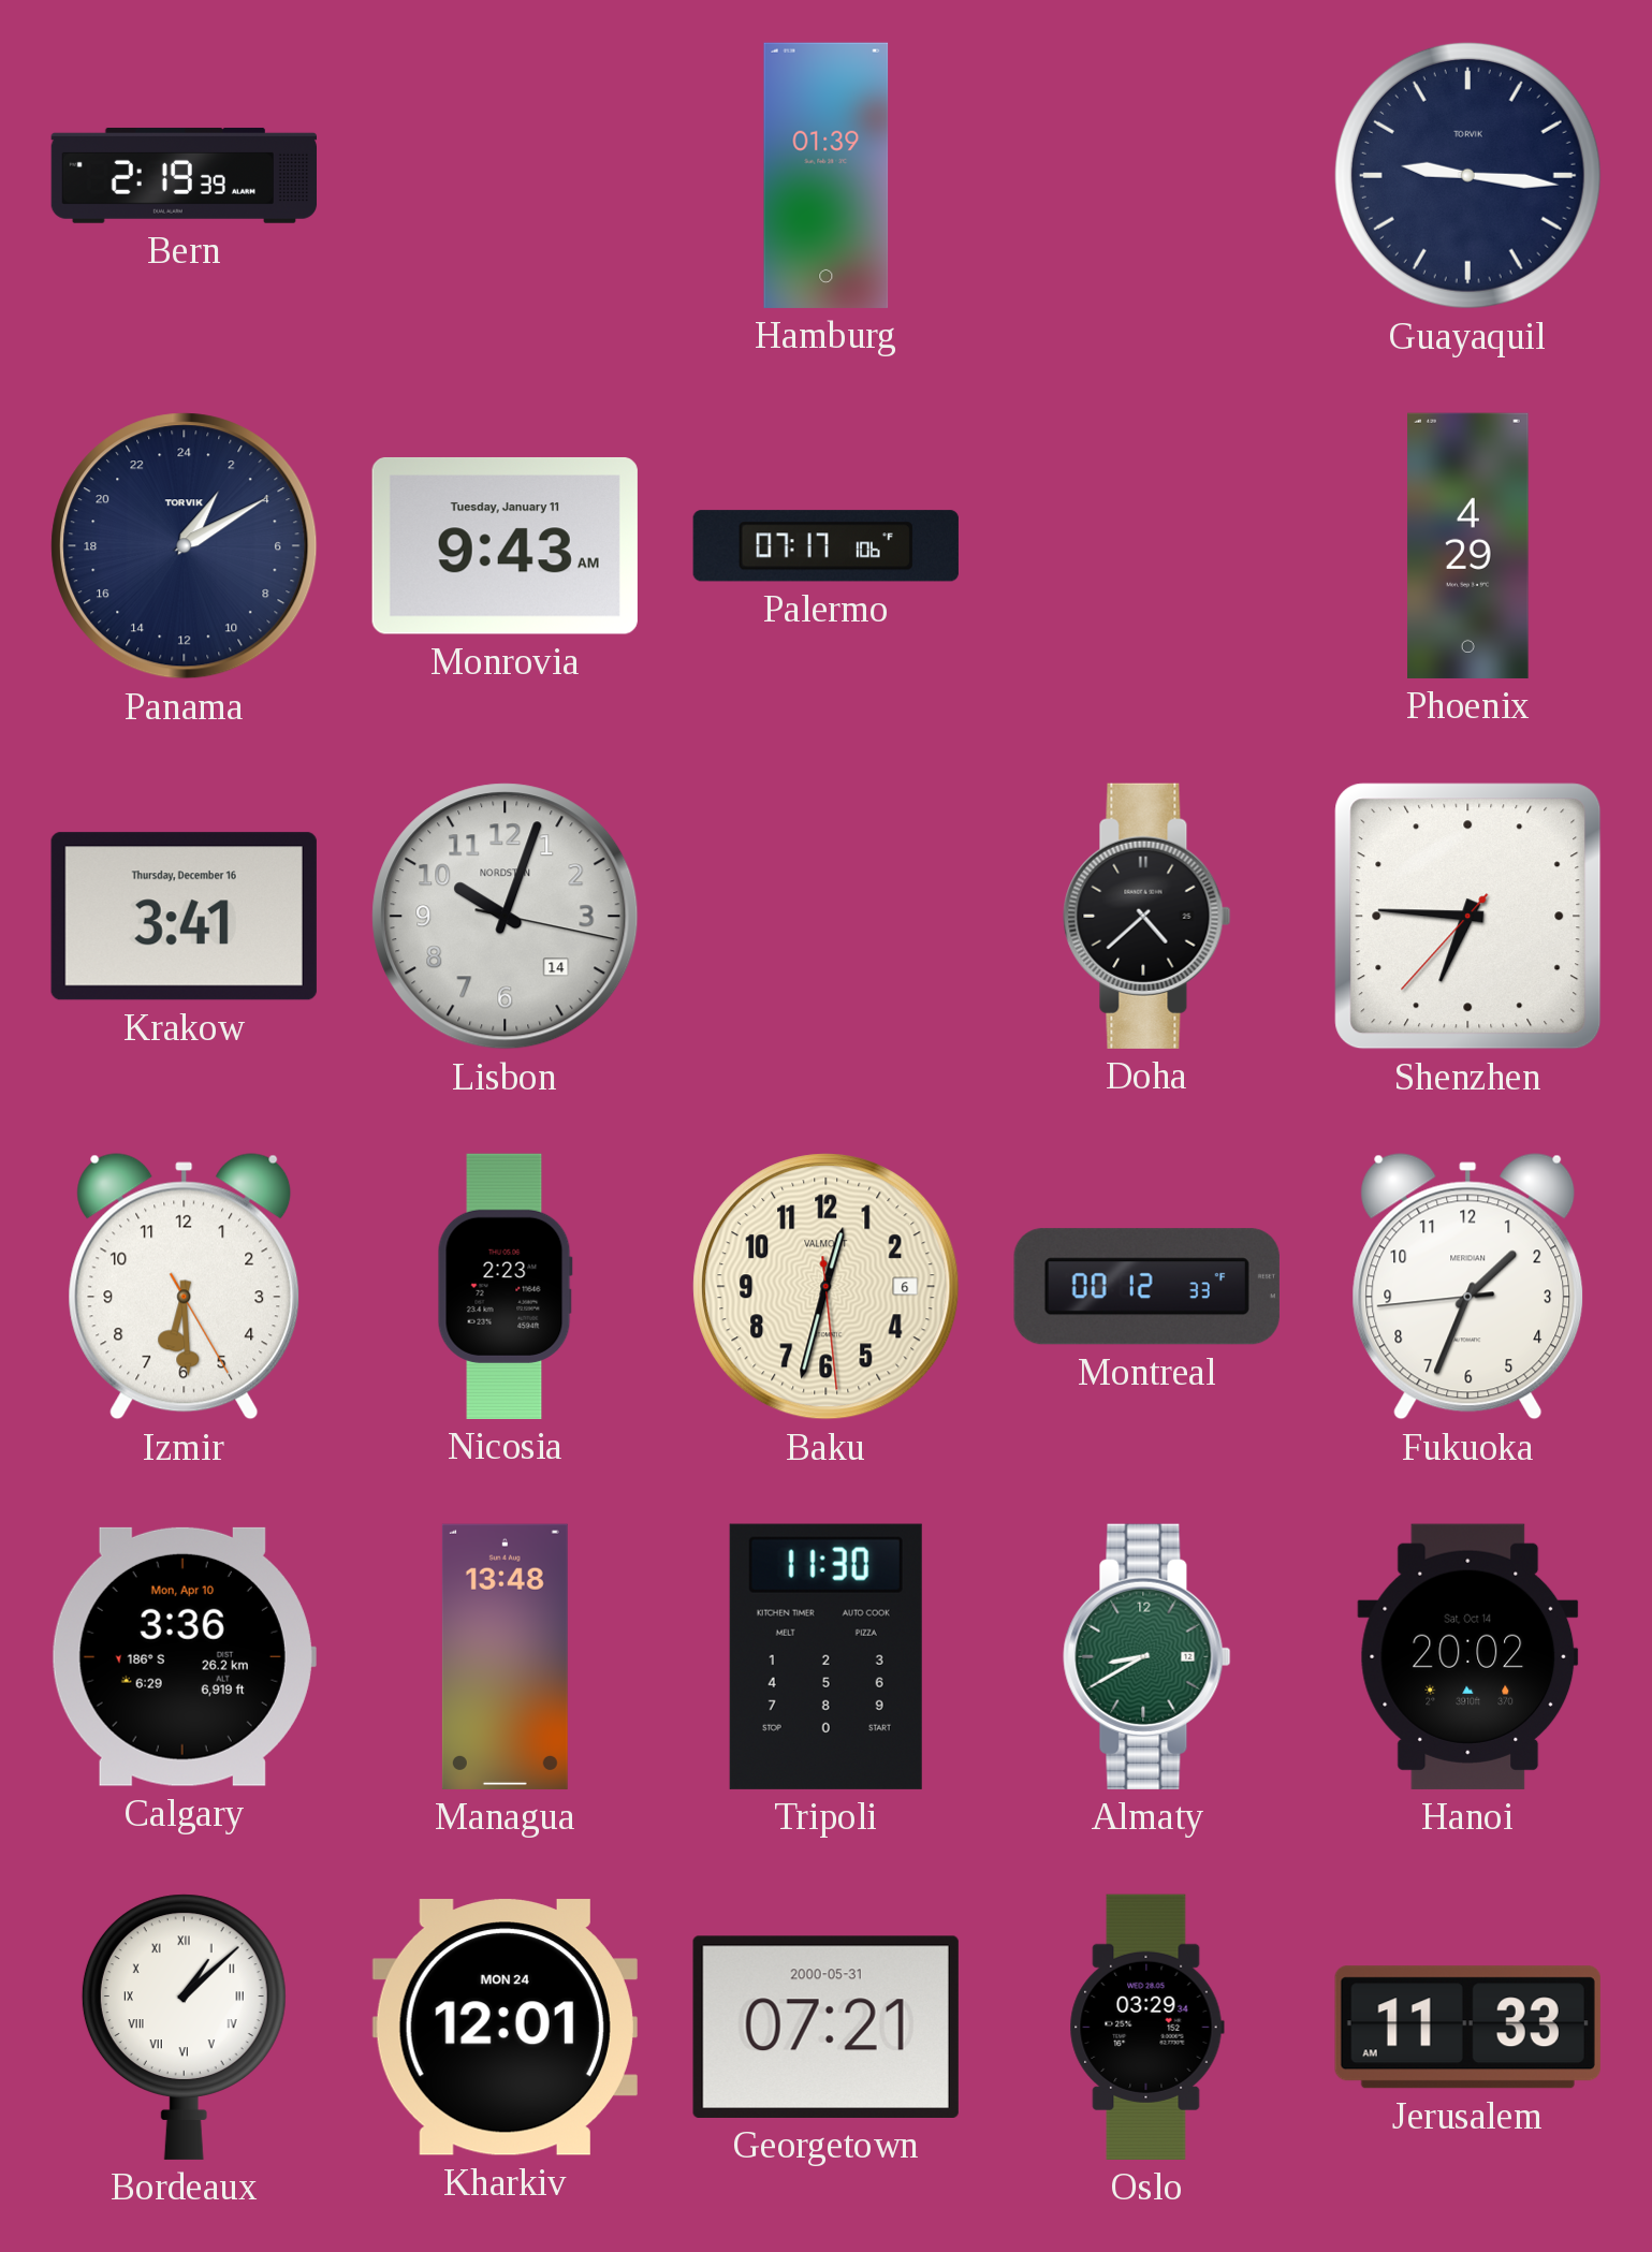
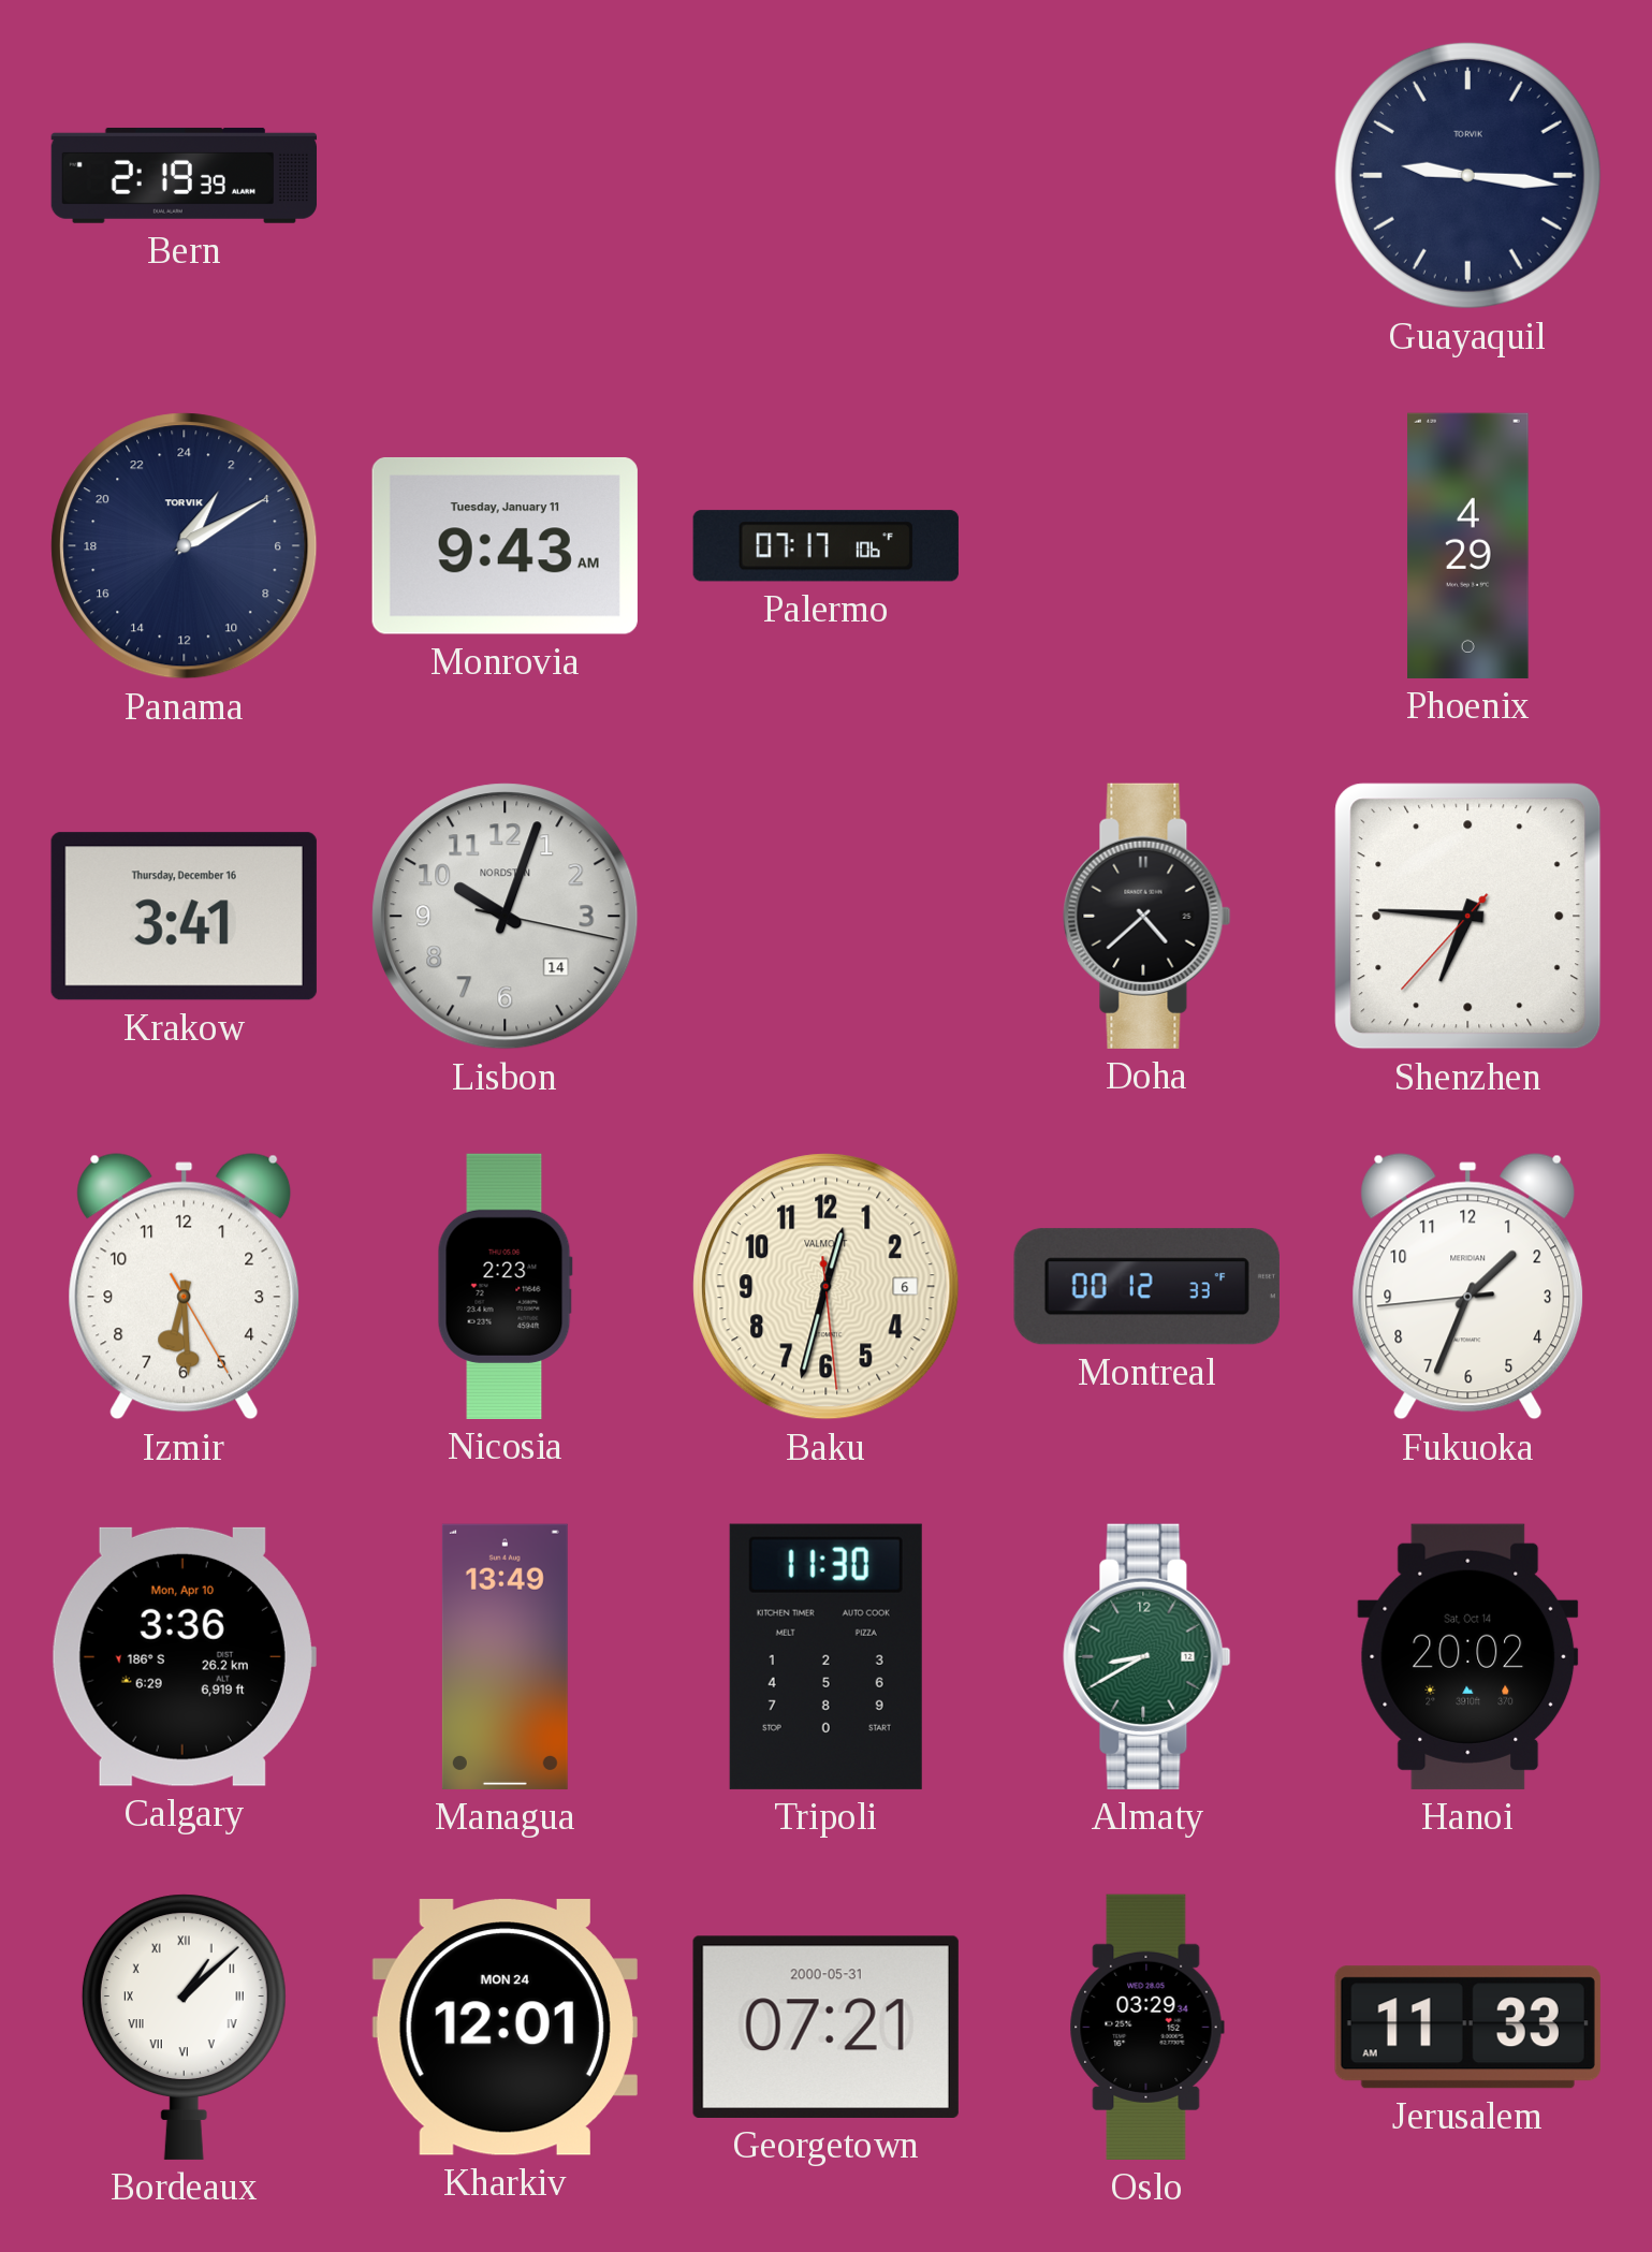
Hamburg: 01:39 -> none
Managua: 13:48 -> 13:49
